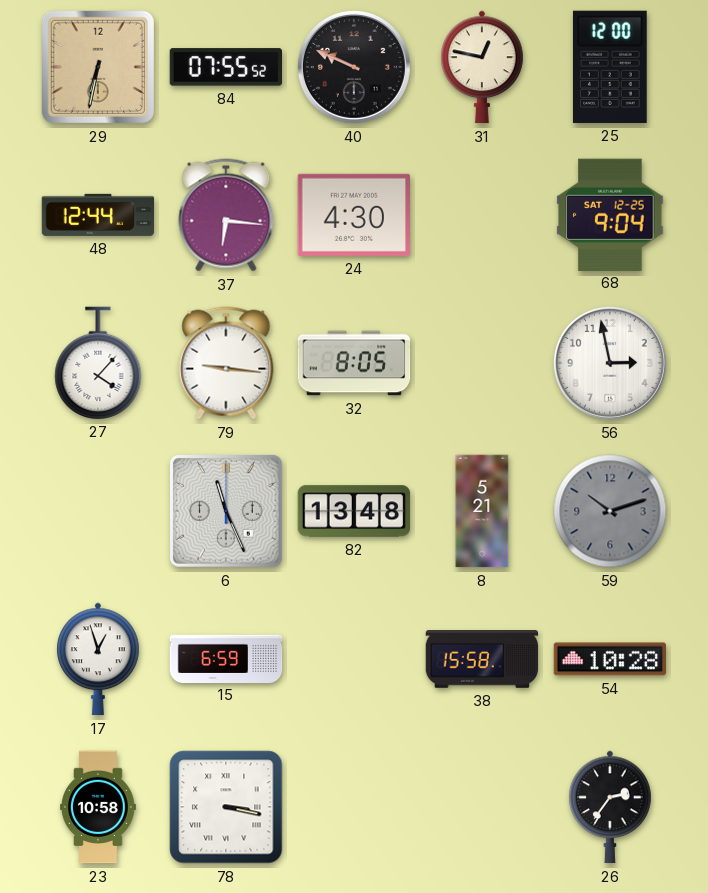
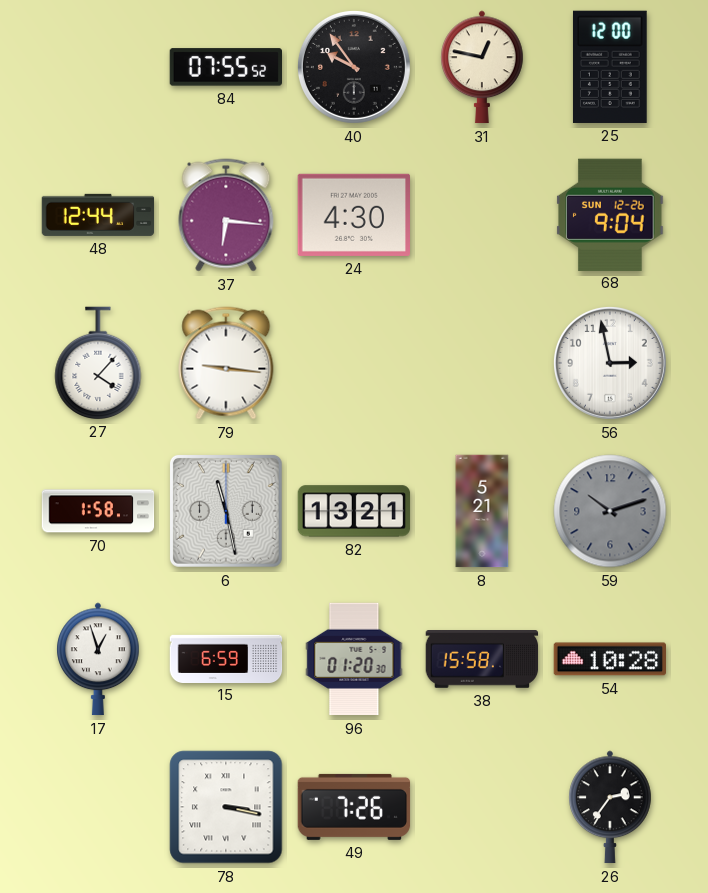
29: 6:32 -> none
40: 9:49 -> 9:54
68 date: SAT 12-25 -> SUN 12-26
32: 8:05 -> none
70: none -> 1:58
6: 11:26 -> 11:28
82: 13:48 -> 13:21
96: none -> 01:20
23: 10:58 -> none
49: none -> 7:26
